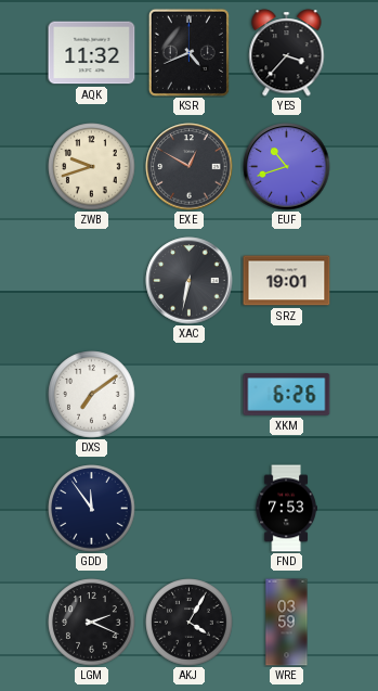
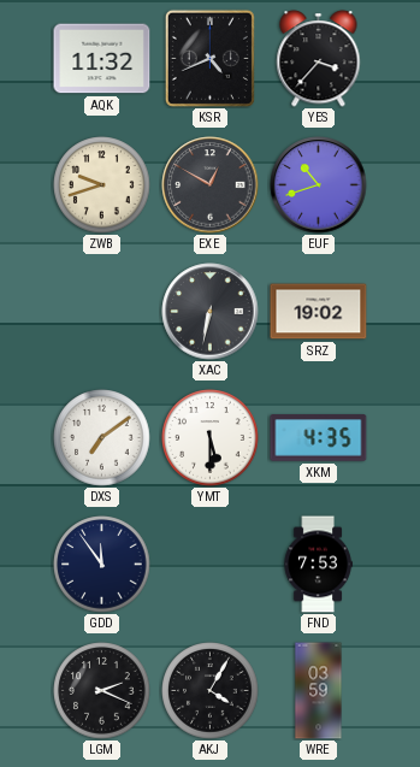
SRZ: 19:01 -> 19:02
YMT: none -> 5:30
XKM: 6:26 -> 4:35
